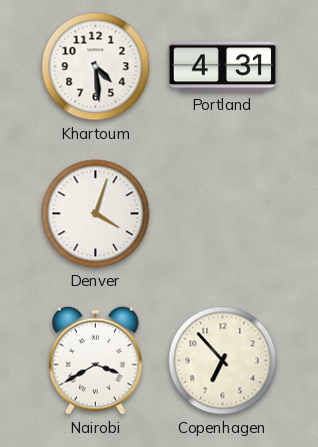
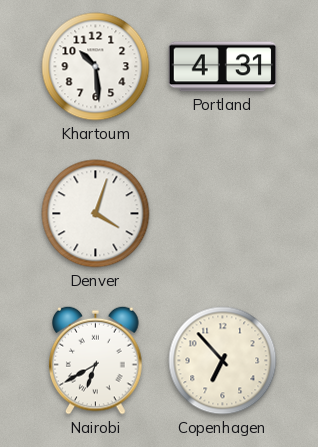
Khartoum: 4:29 -> 10:29
Nairobi: 3:40 -> 6:40
